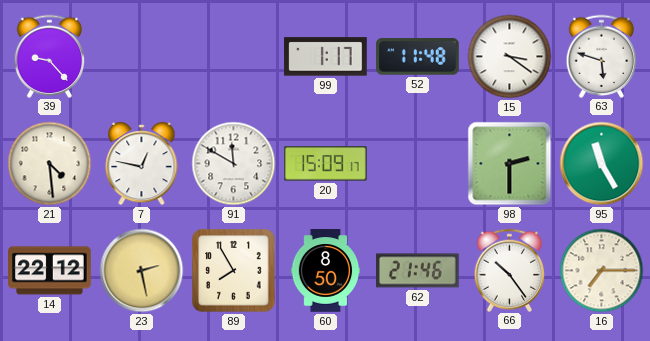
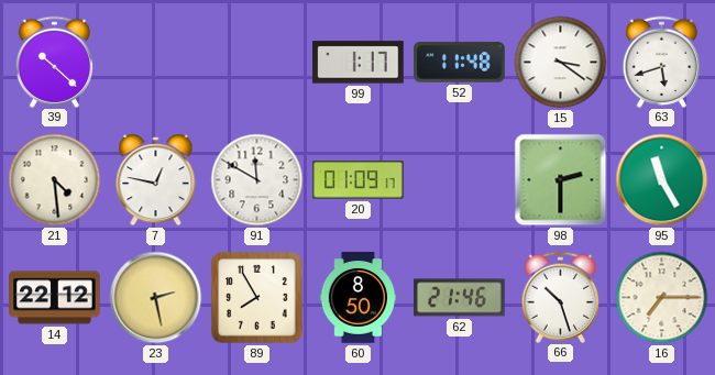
39: 9:23 -> 10:22
63: 5:48 -> 5:42
20: 15:09 -> 01:09
66: 10:24 -> 10:27
